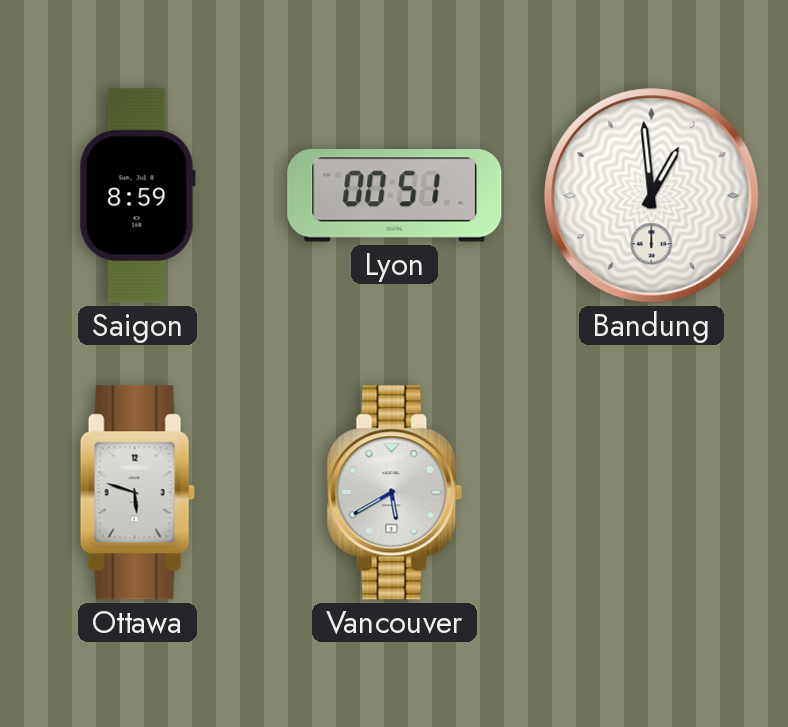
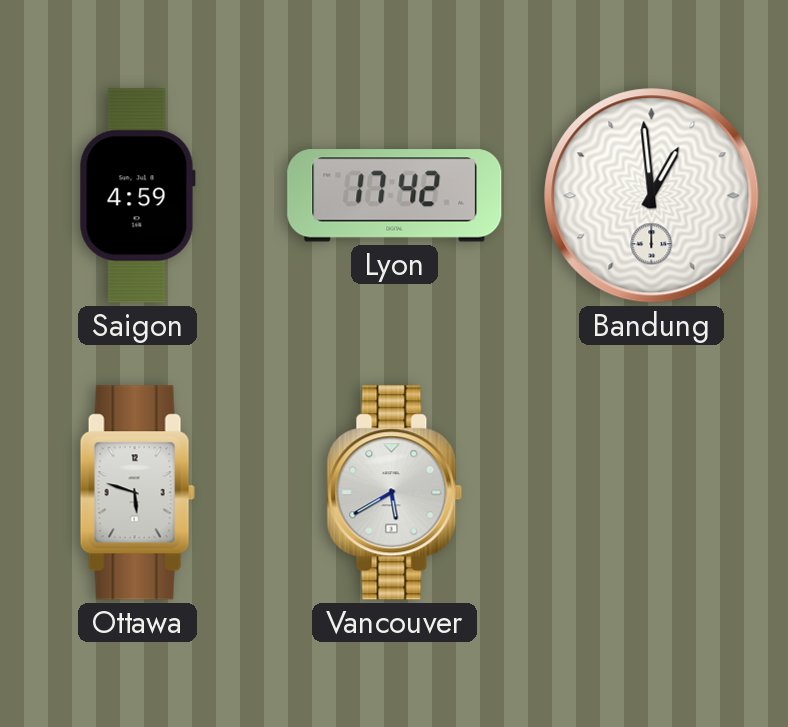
Saigon: 8:59 -> 4:59
Lyon: 00:51 -> 17:42
